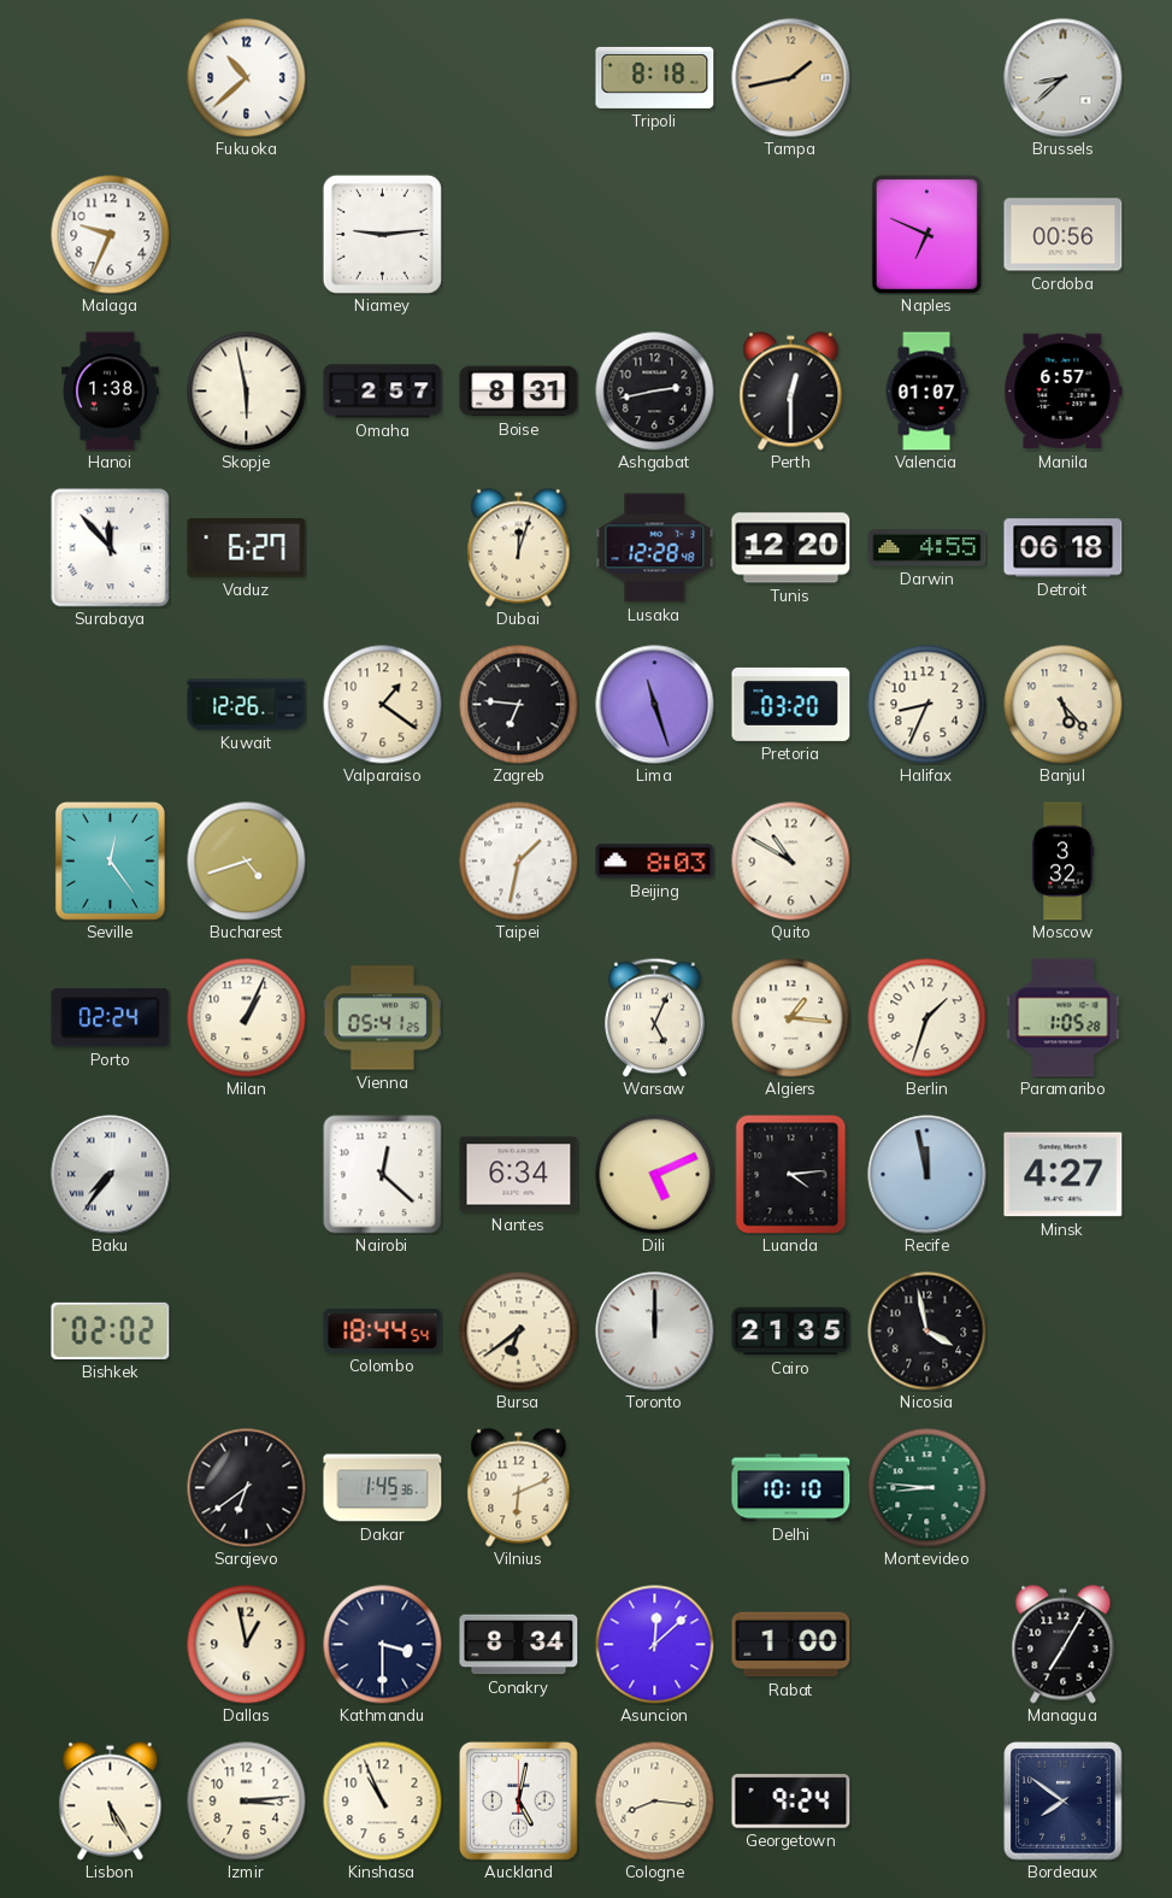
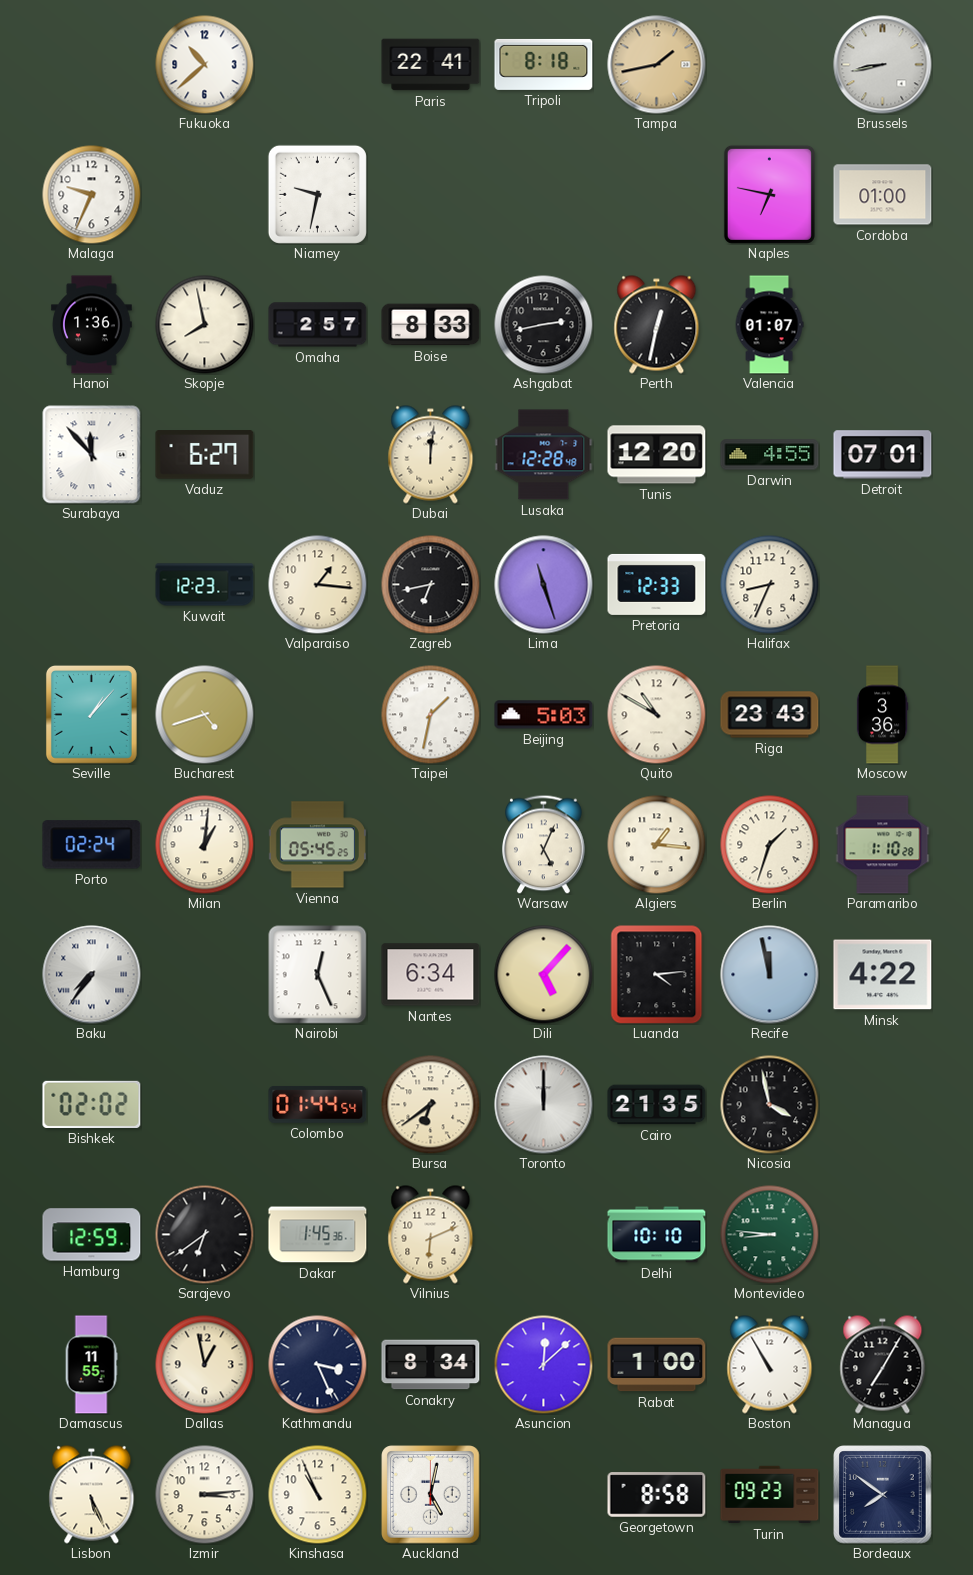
Paris: none -> 22:41
Brussels: 8:38 -> 8:43
Niamey: 9:14 -> 9:32
Naples: 6:49 -> 6:47
Cordoba: 00:56 -> 01:00
Hanoi: 1:38 -> 1:36
Skopje: 5:58 -> 7:58
Boise: 8:31 -> 8:33
Perth: 12:30 -> 12:32
Manila: 6:57 -> none
Dubai: 12:03 -> 12:01
Detroit: 06:18 -> 07:01
Kuwait: 12:26 -> 12:23
Valparaiso: 1:21 -> 1:16
Zagreb: 6:46 -> 6:43
Pretoria: 03:20 -> 12:33
Banjul: 5:23 -> none
Seville: 12:24 -> 1:07
Beijing: 8:03 -> 5:03
Riga: none -> 23:43
Moscow: 3:32 -> 3:36
Milan: 1:04 -> 1:01
Vienna: 05:41 -> 05:45
Paramaribo: 1:05 -> 1:10
Nairobi: 12:22 -> 12:26
Dili: 5:11 -> 5:07
Minsk: 4:27 -> 4:22
Colombo: 18:44 -> 01:44
Hamburg: none -> 12:59
Damascus: none -> 11:55
Kathmandu: 3:30 -> 3:26
Boston: none -> 10:55
Lisbon: 5:25 -> 5:26
Cologne: 8:16 -> none
Georgetown: 9:24 -> 8:58
Turin: none -> 09:23
